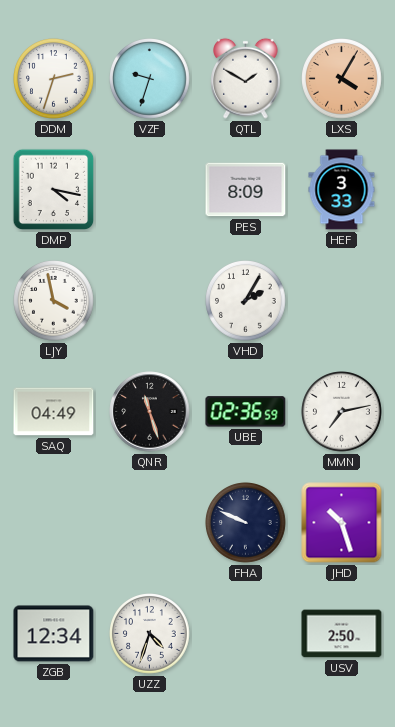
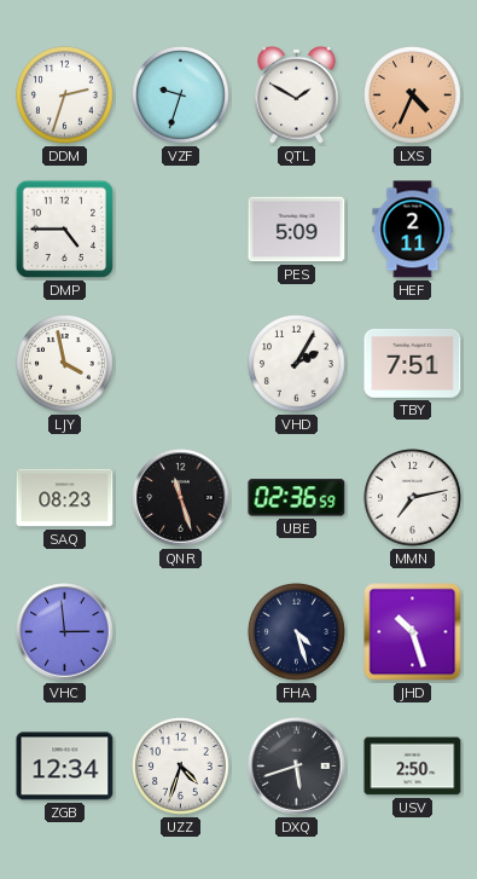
LXS: 4:05 -> 4:34
DMP: 4:17 -> 4:45
PES: 8:09 -> 5:09
HEF: 3:33 -> 2:11
TBY: none -> 7:51
SAQ: 04:49 -> 08:23
VHC: none -> 2:59
FHA: 9:49 -> 4:27
DXQ: none -> 5:42
